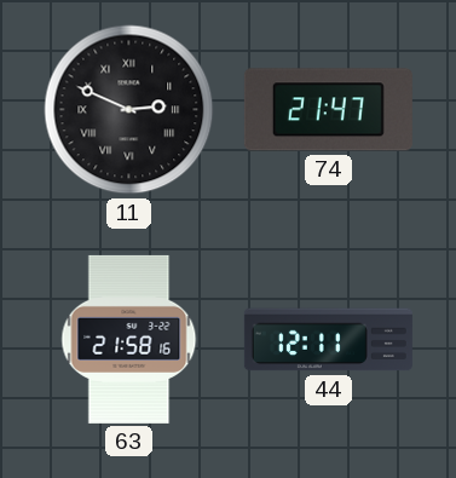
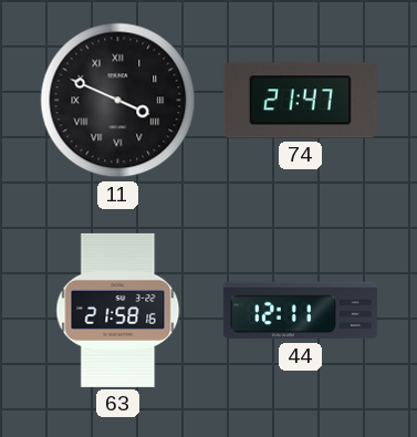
11: 2:49 -> 3:49
